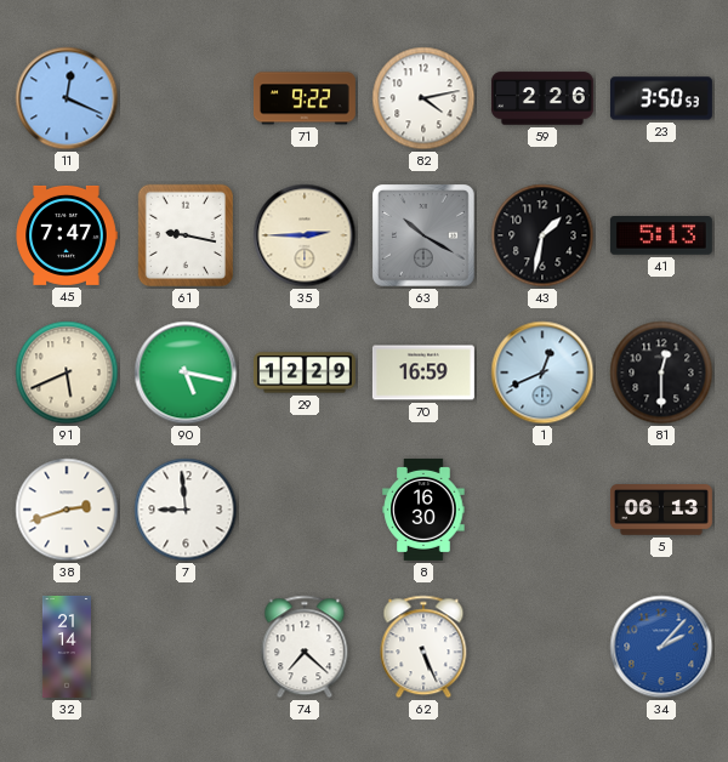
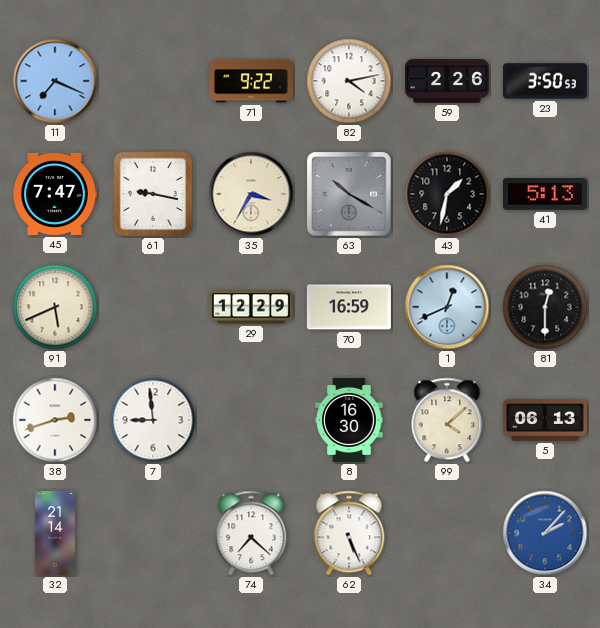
11: 12:19 -> 7:19
35: 2:45 -> 3:35
90: 5:17 -> none
99: none -> 4:08
